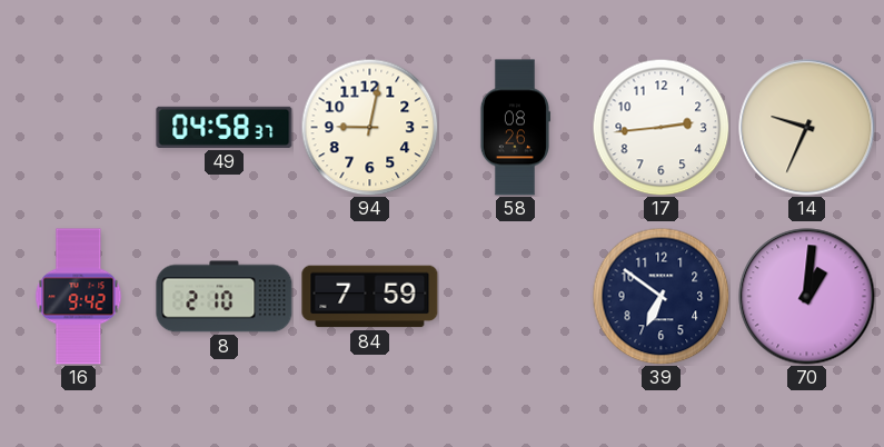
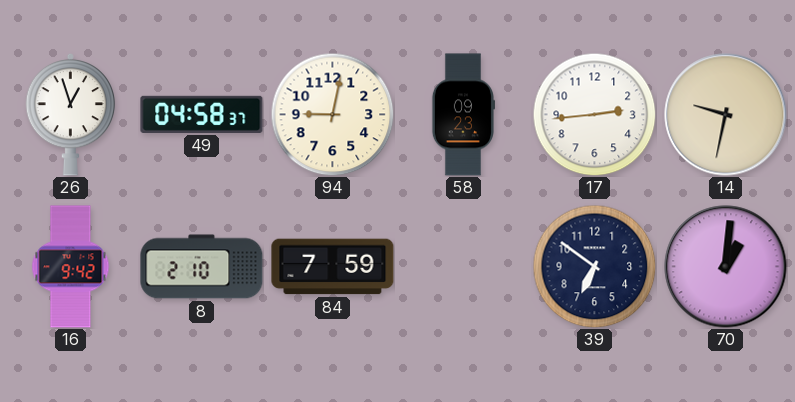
26: none -> 12:57
58: 08:26 -> 09:23
14: 9:34 -> 9:32
